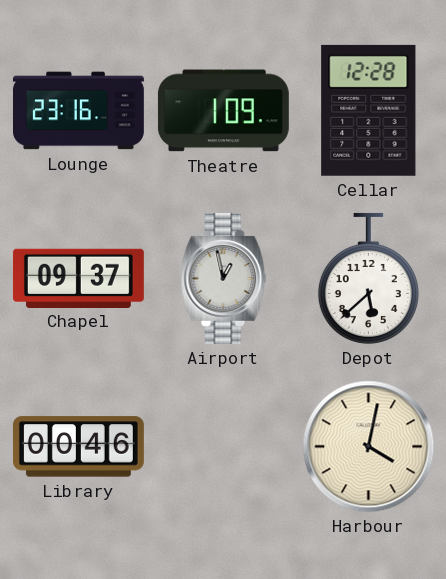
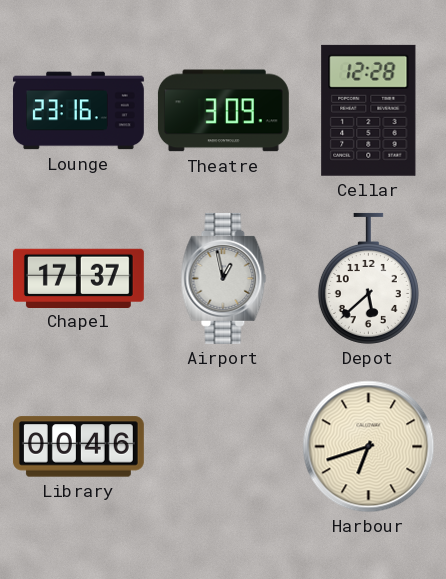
Theatre: 1:09 -> 3:09
Chapel: 09:37 -> 17:37
Harbour: 4:02 -> 6:42
